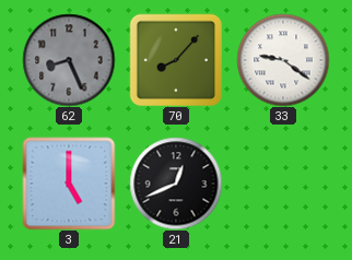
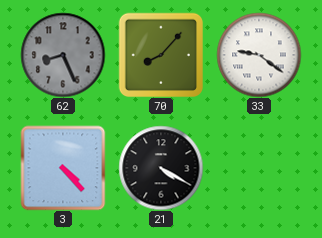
3: 5:00 -> 4:23
21: 12:41 -> 4:20
